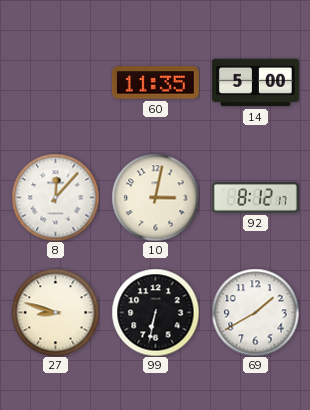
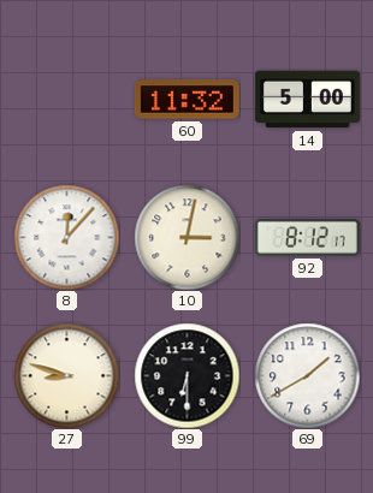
60: 11:35 -> 11:32
99: 6:32 -> 6:30
